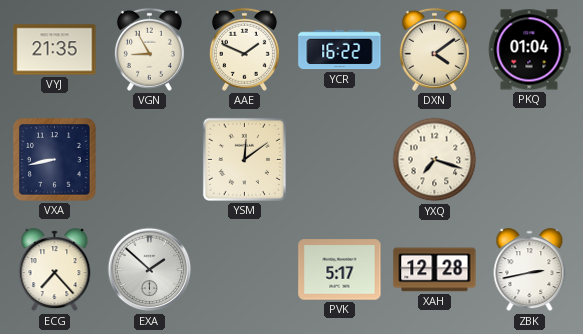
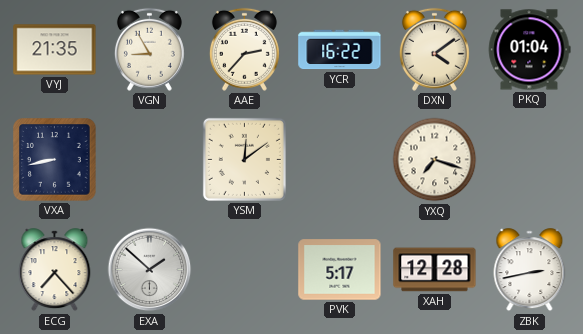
AAE: 1:49 -> 2:37
